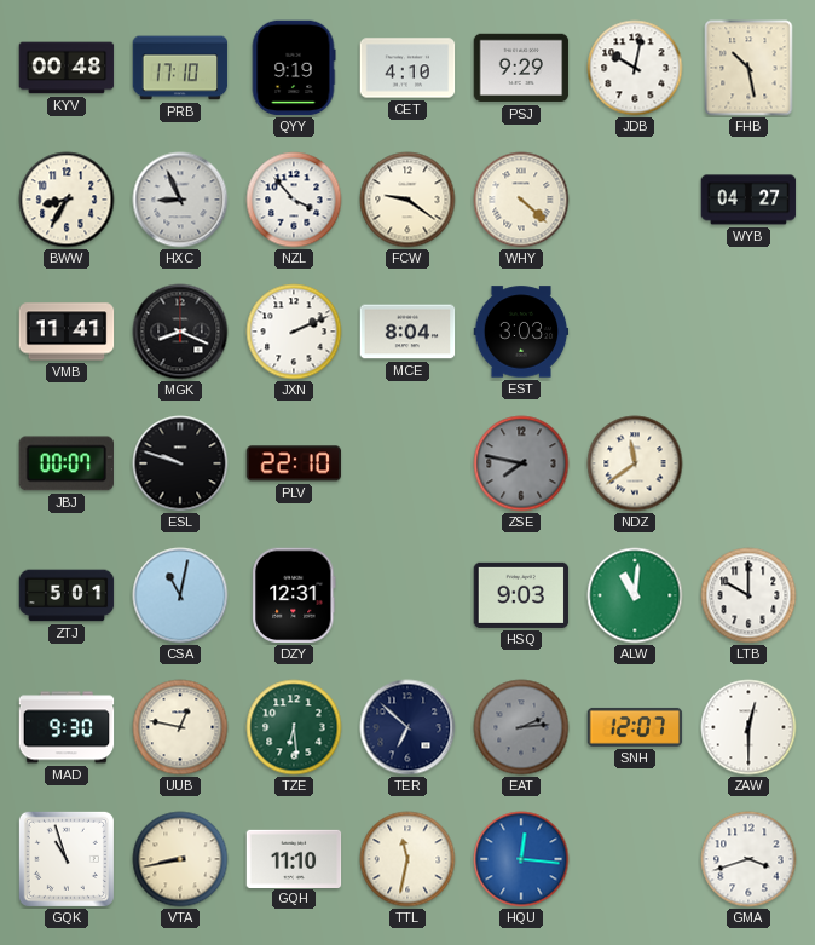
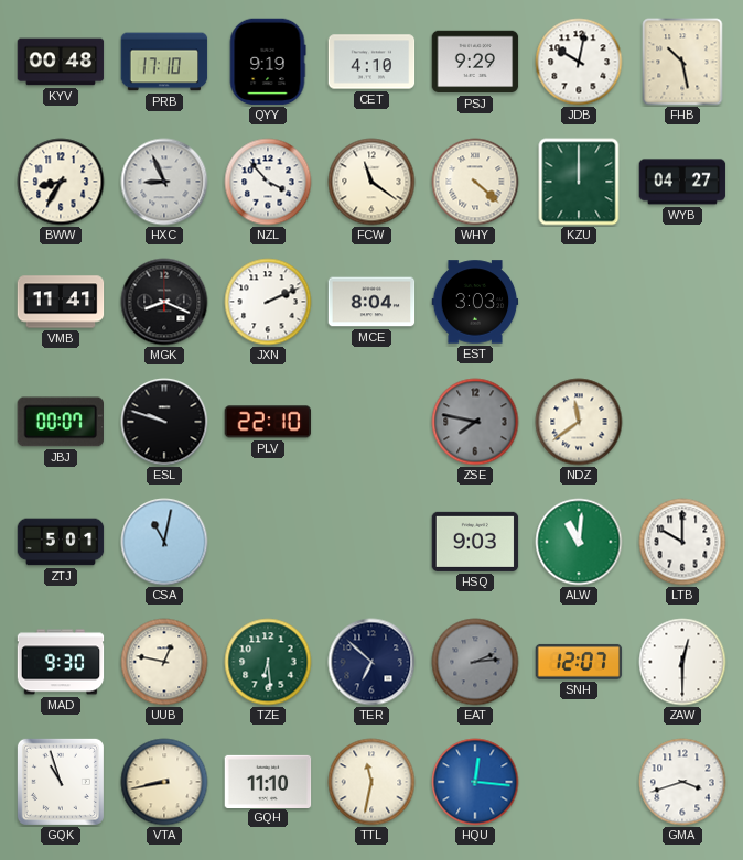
FCW: 9:21 -> 11:21
KZU: none -> 12:00
DZY: 12:31 -> none
